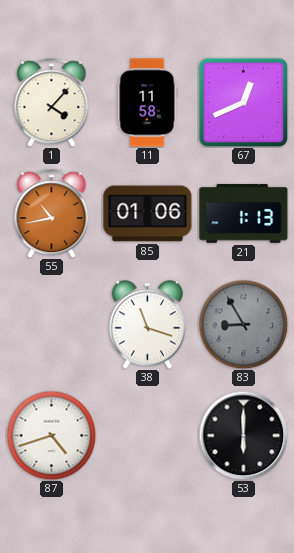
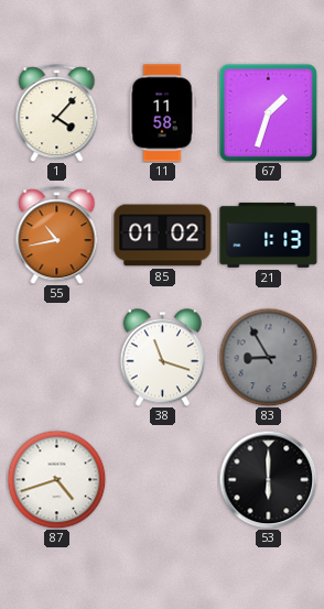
67: 12:41 -> 1:33
85: 01:06 -> 01:02
